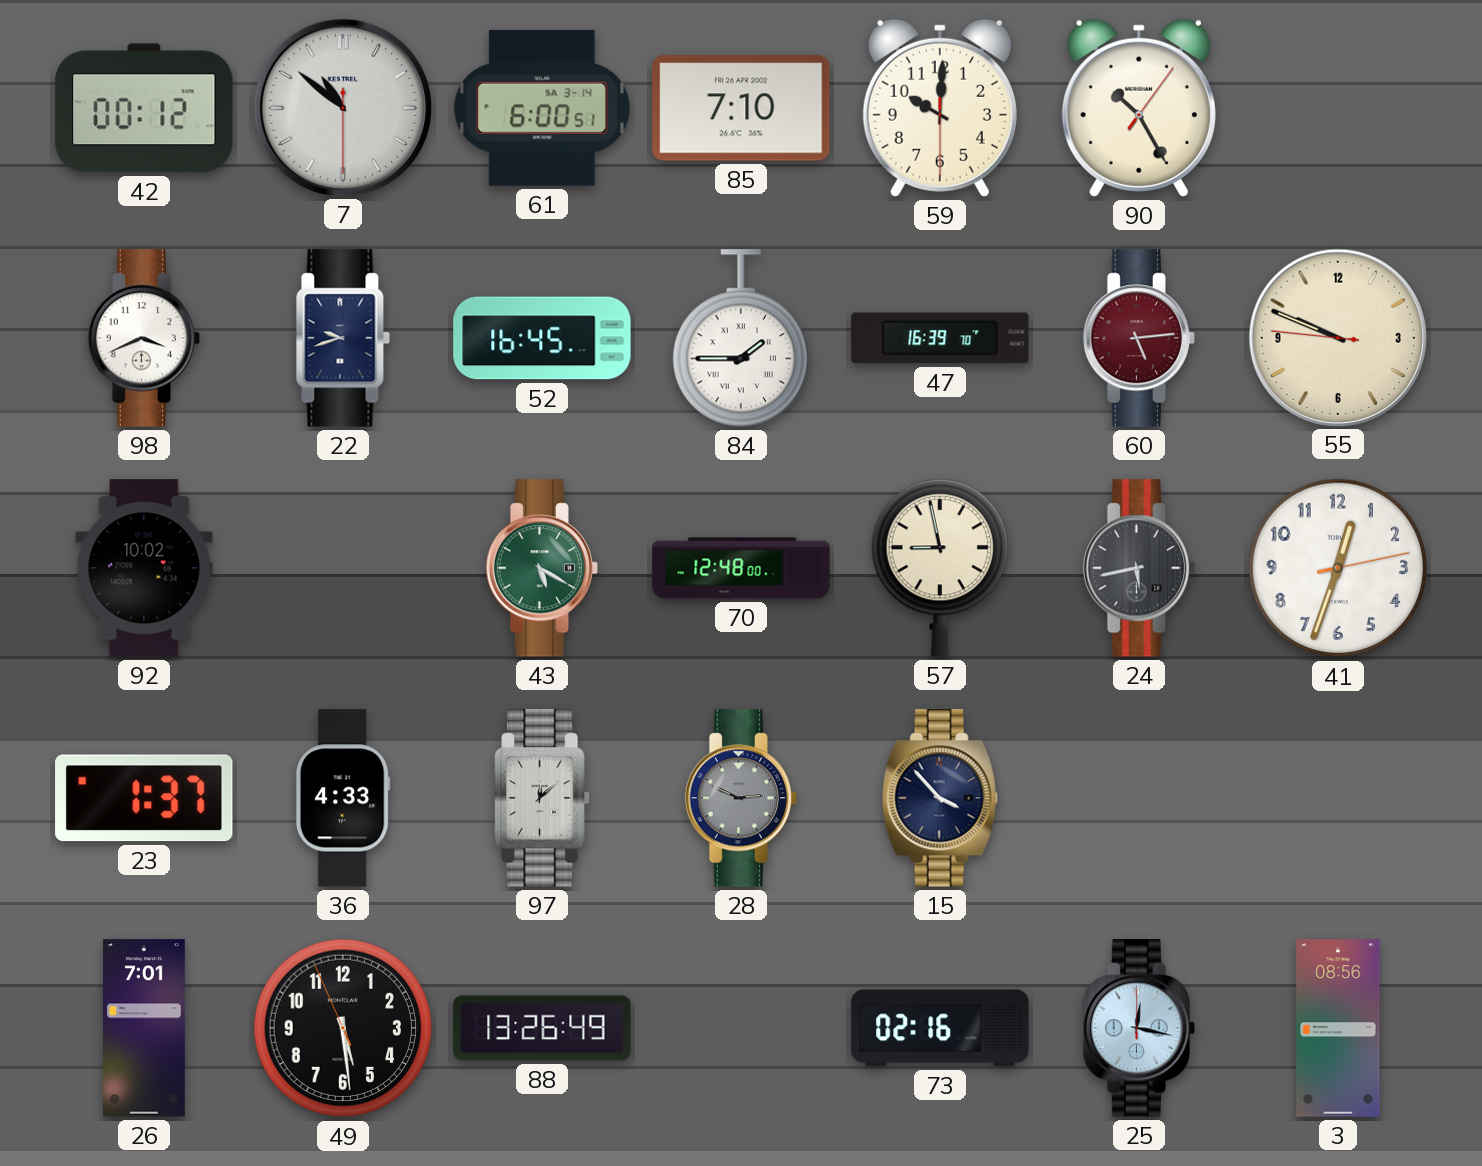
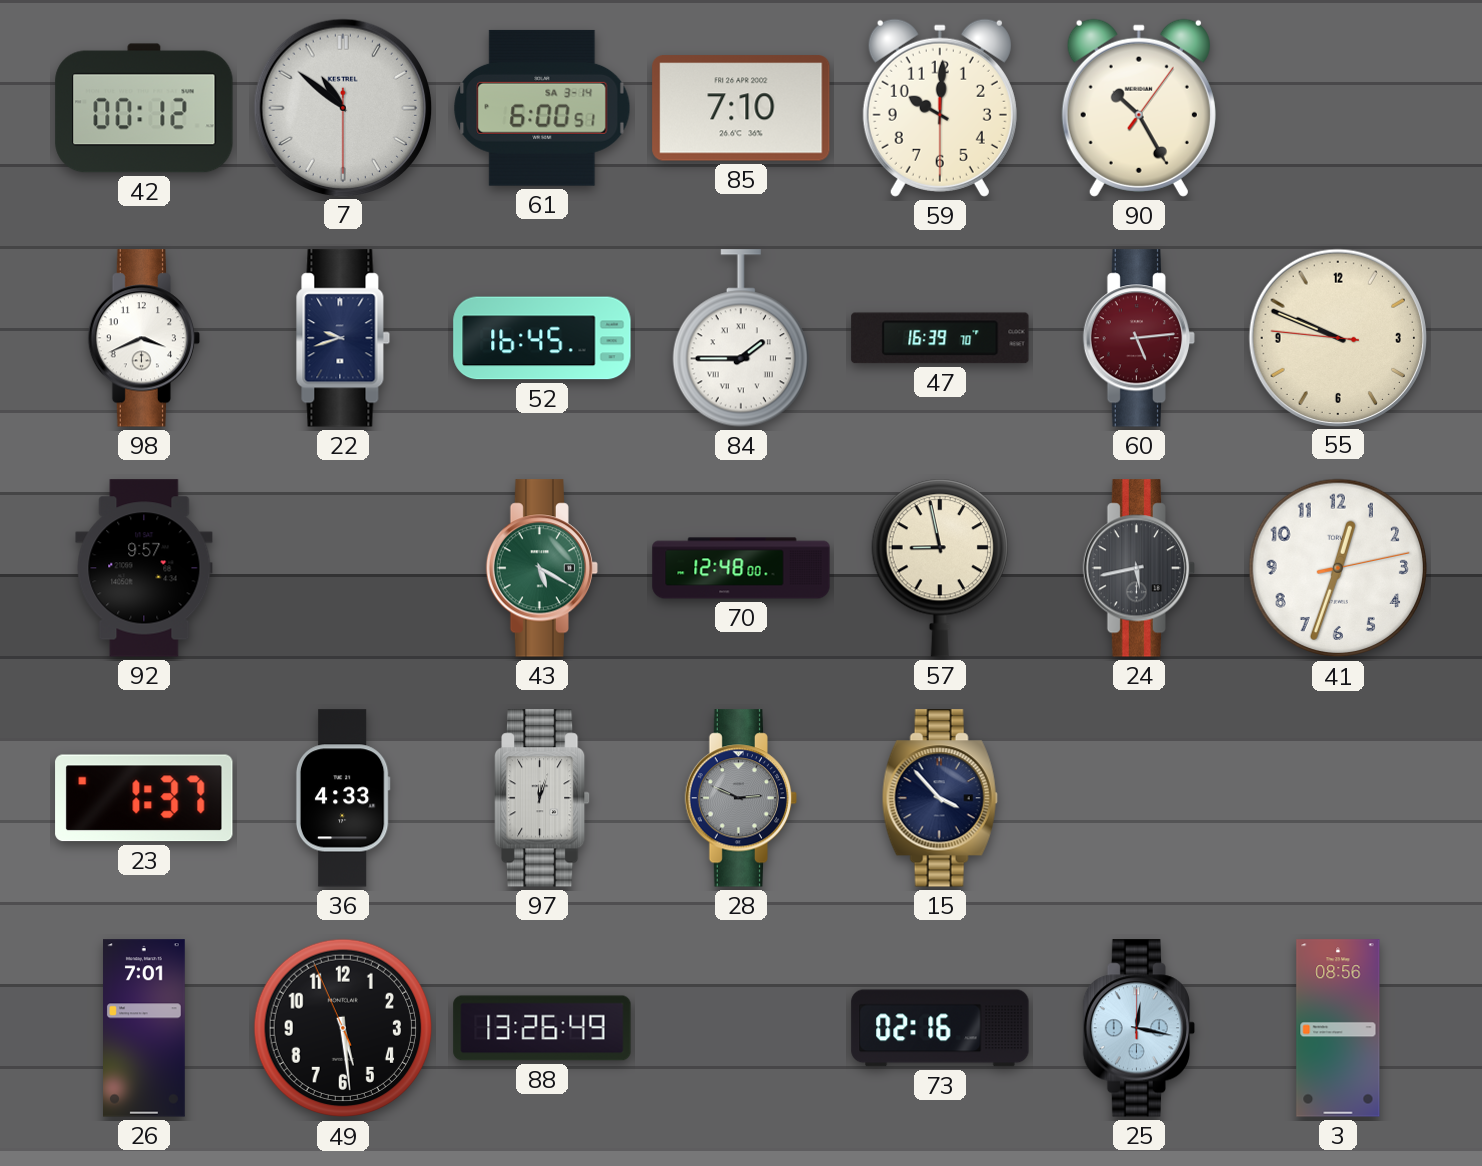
92: 10:02 -> 9:57
97: 12:08 -> 12:03
